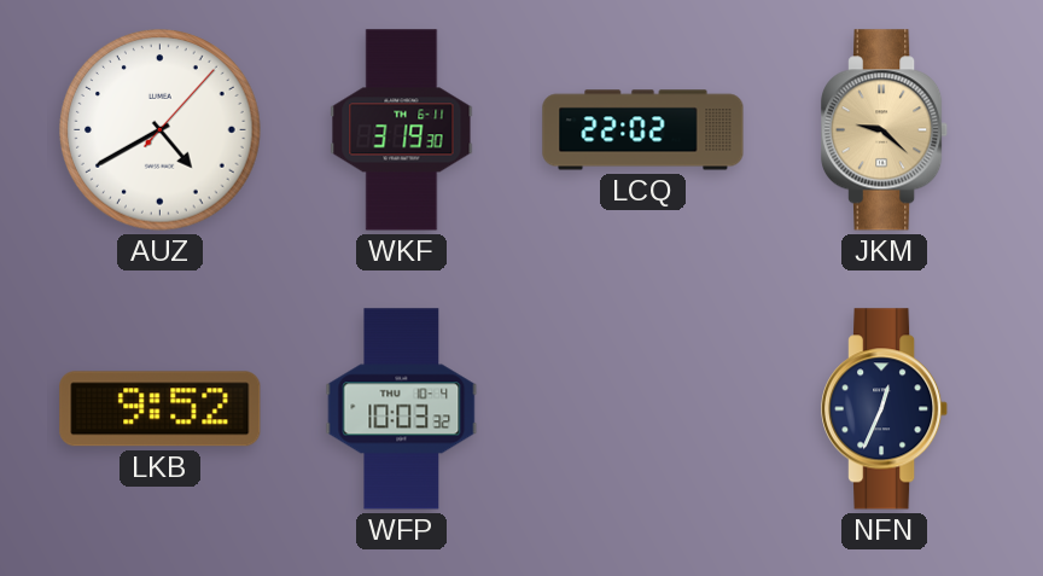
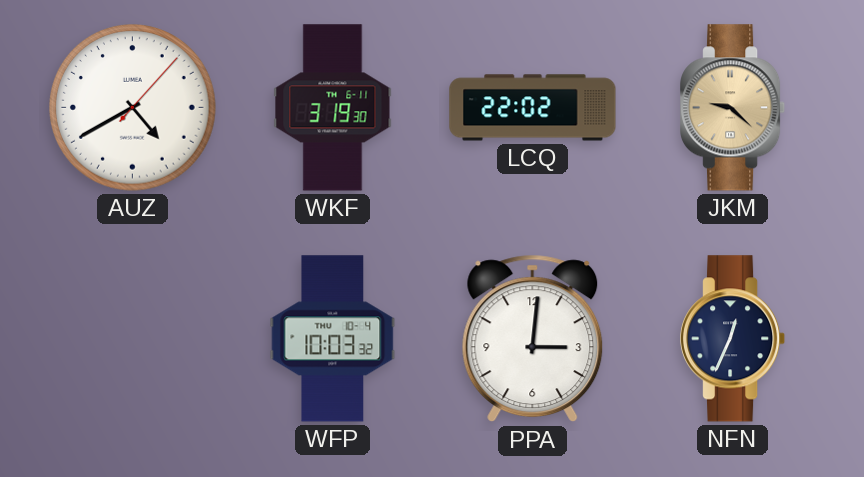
LKB: 9:52 -> none
PPA: none -> 3:01
